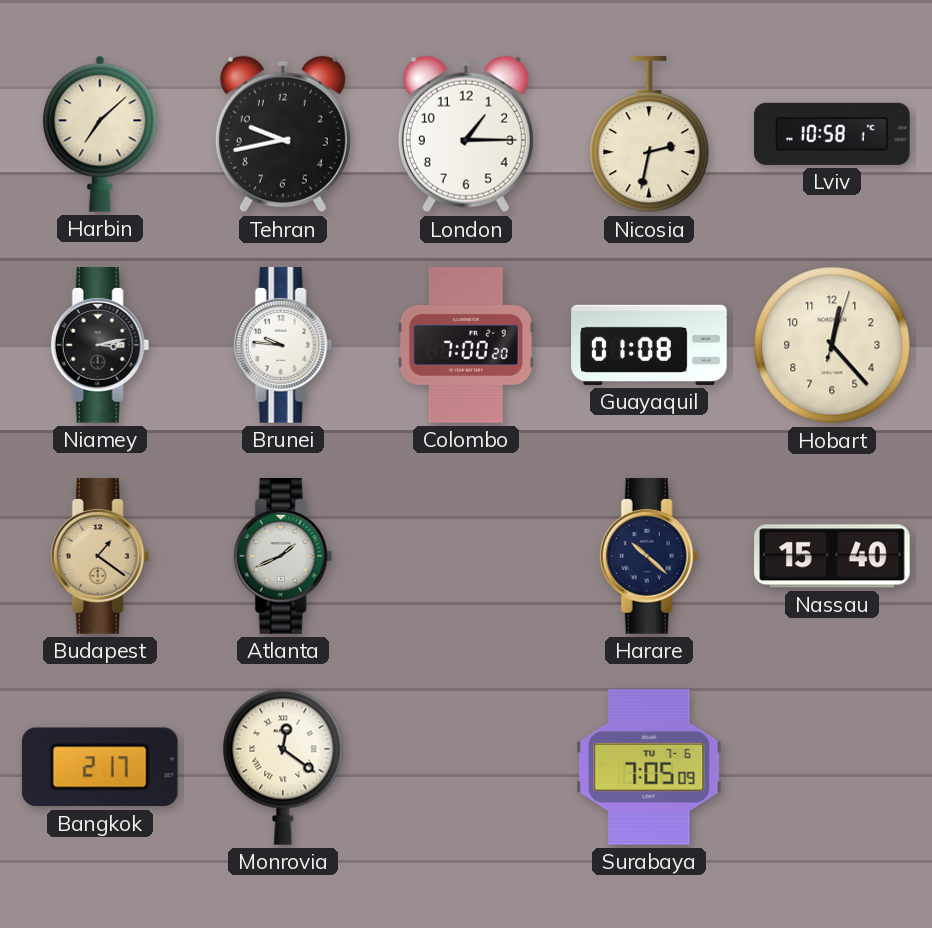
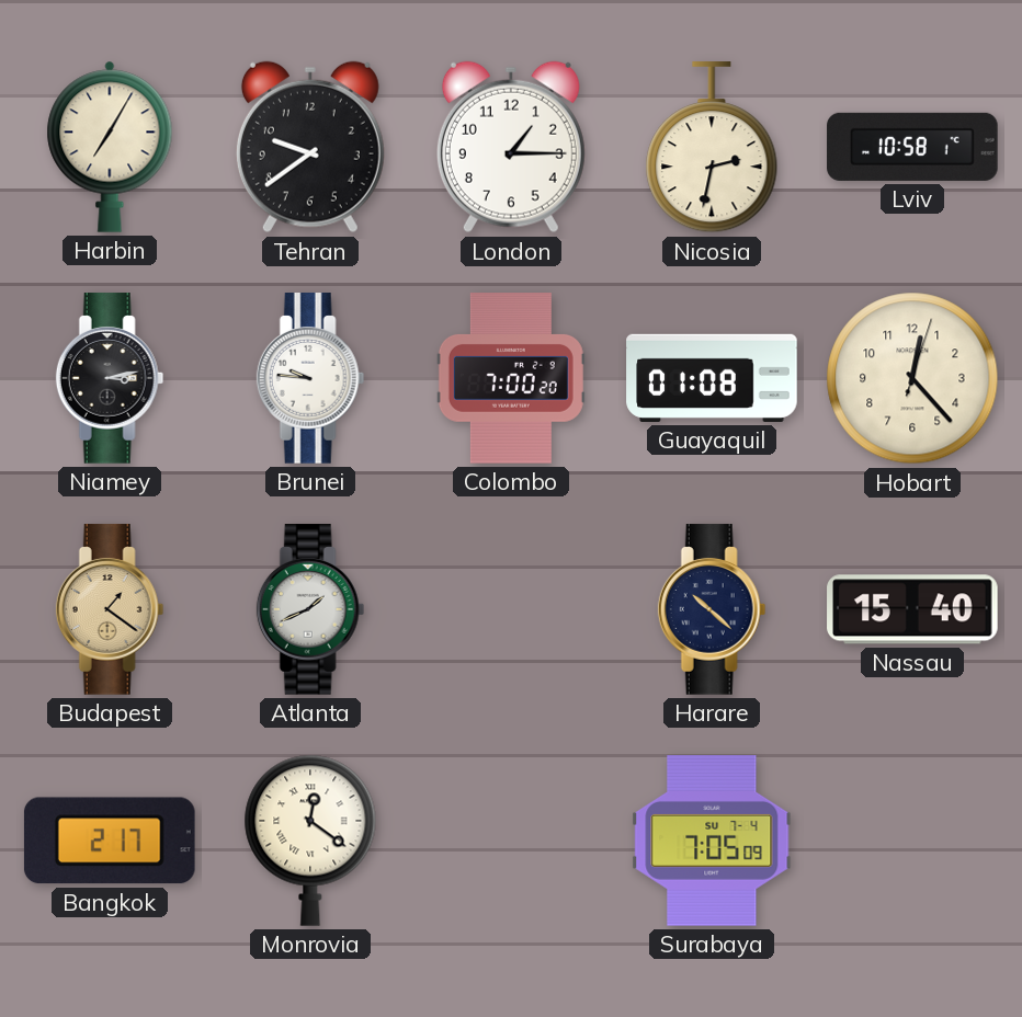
Harbin: 7:08 -> 7:05
Tehran: 9:43 -> 9:39
Surabaya date: TU 7-6 -> SU 7-4
